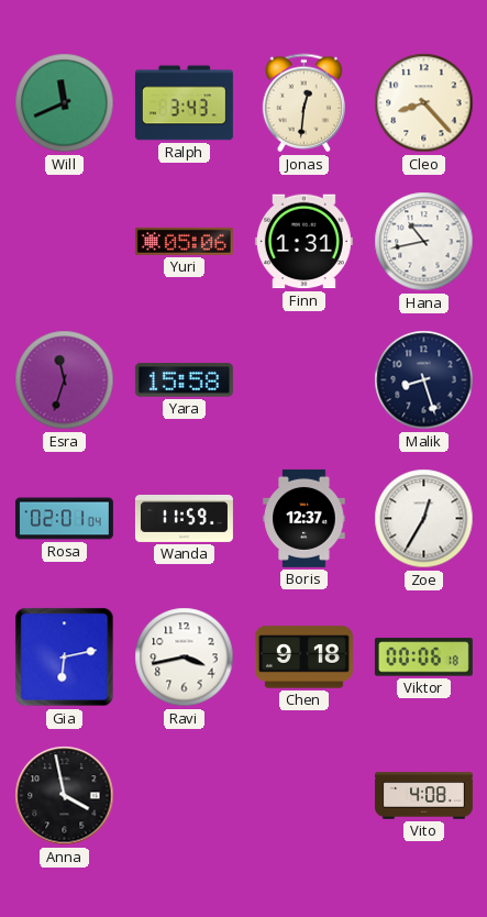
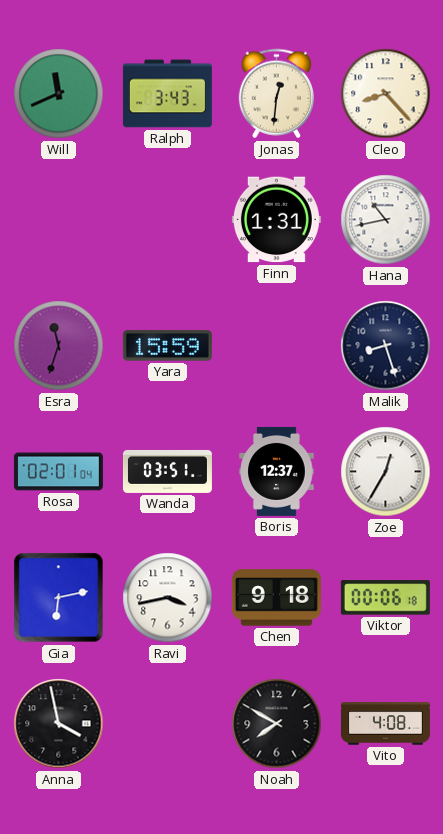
Yuri: 05:06 -> none
Yara: 15:58 -> 15:59
Wanda: 11:59 -> 03:51
Noah: none -> 7:50
